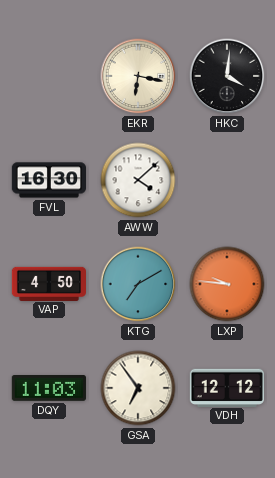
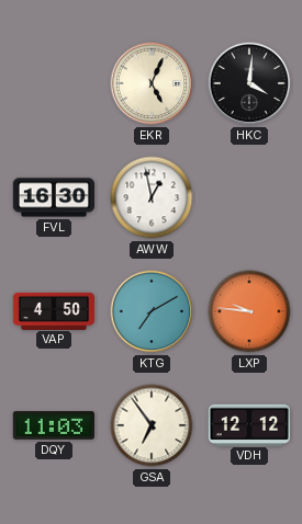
EKR: 6:17 -> 5:04
AWW: 4:08 -> 12:58
